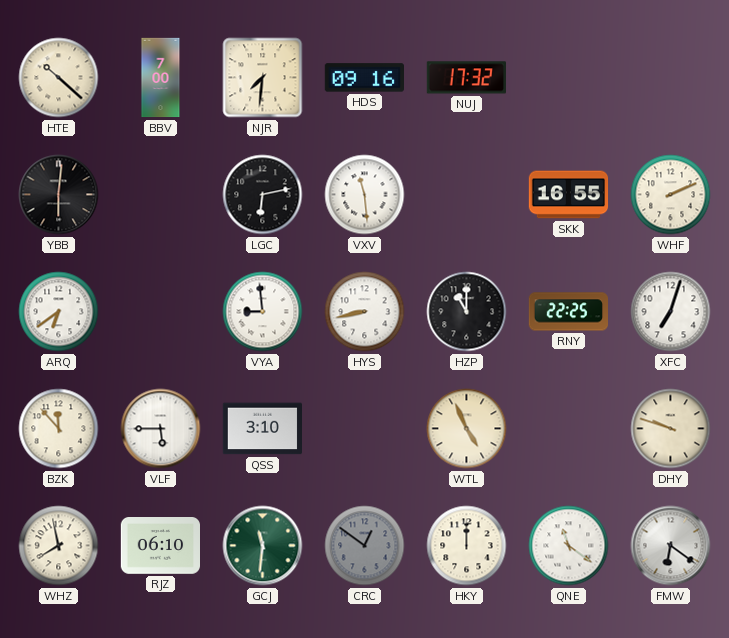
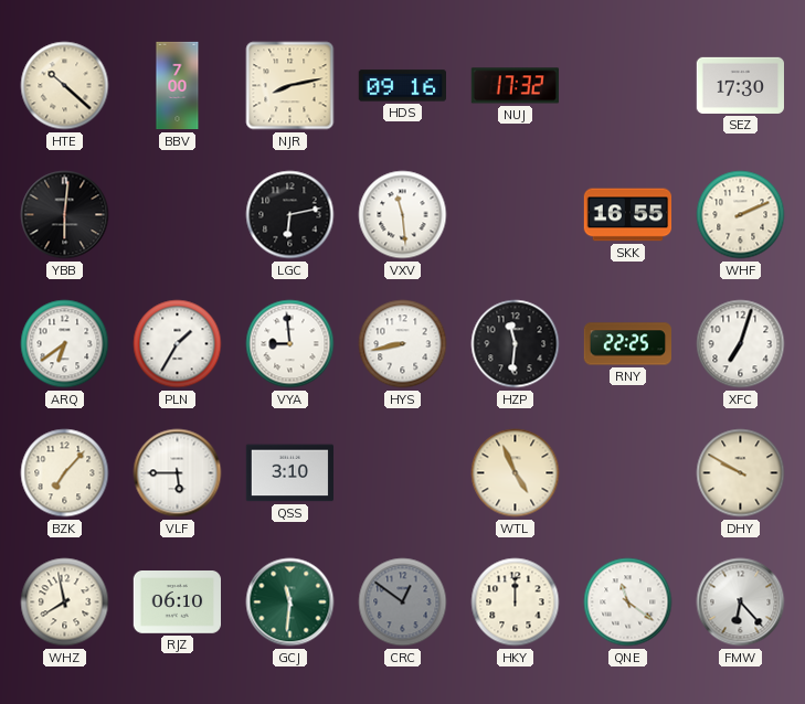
NJR: 7:31 -> 8:13
SEZ: none -> 17:30
PLN: none -> 1:35
HZP: 11:00 -> 11:31
BZK: 11:53 -> 7:07
DHY: 9:48 -> 9:50
FMW: 6:21 -> 6:23
